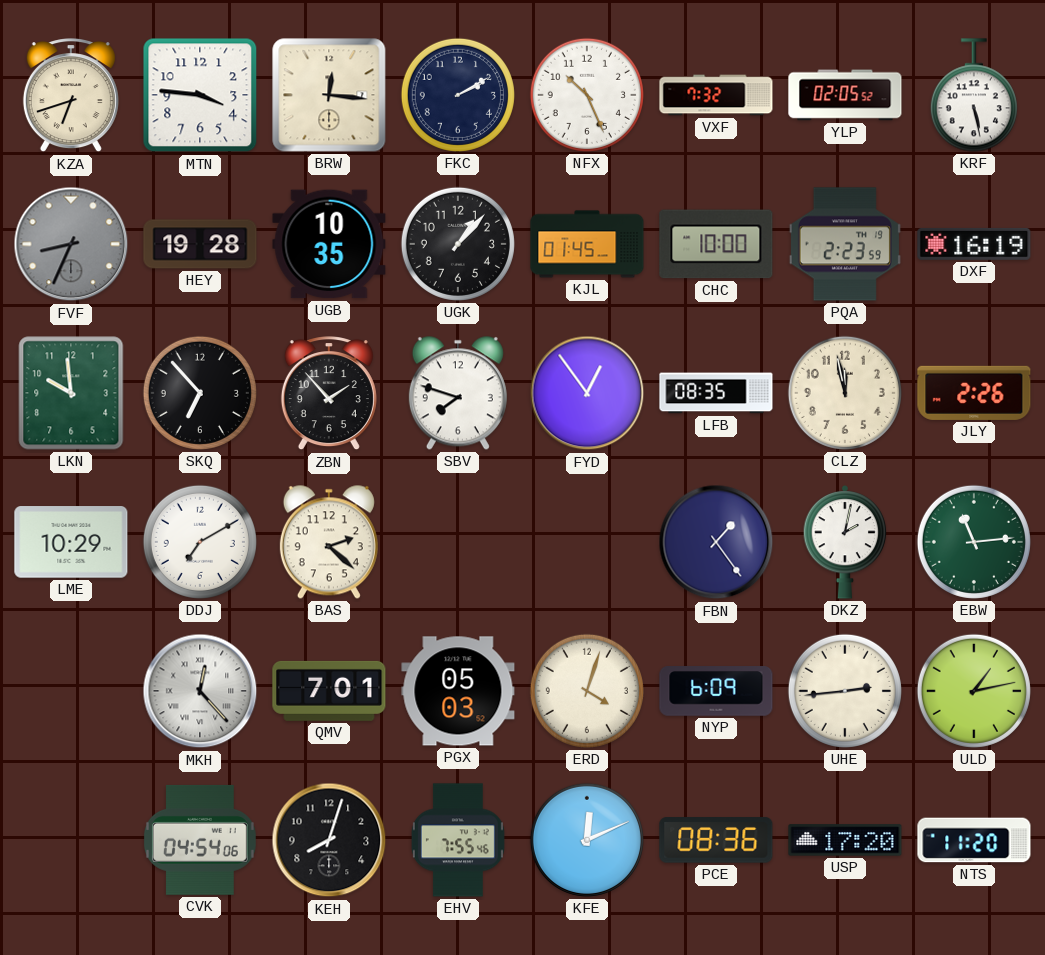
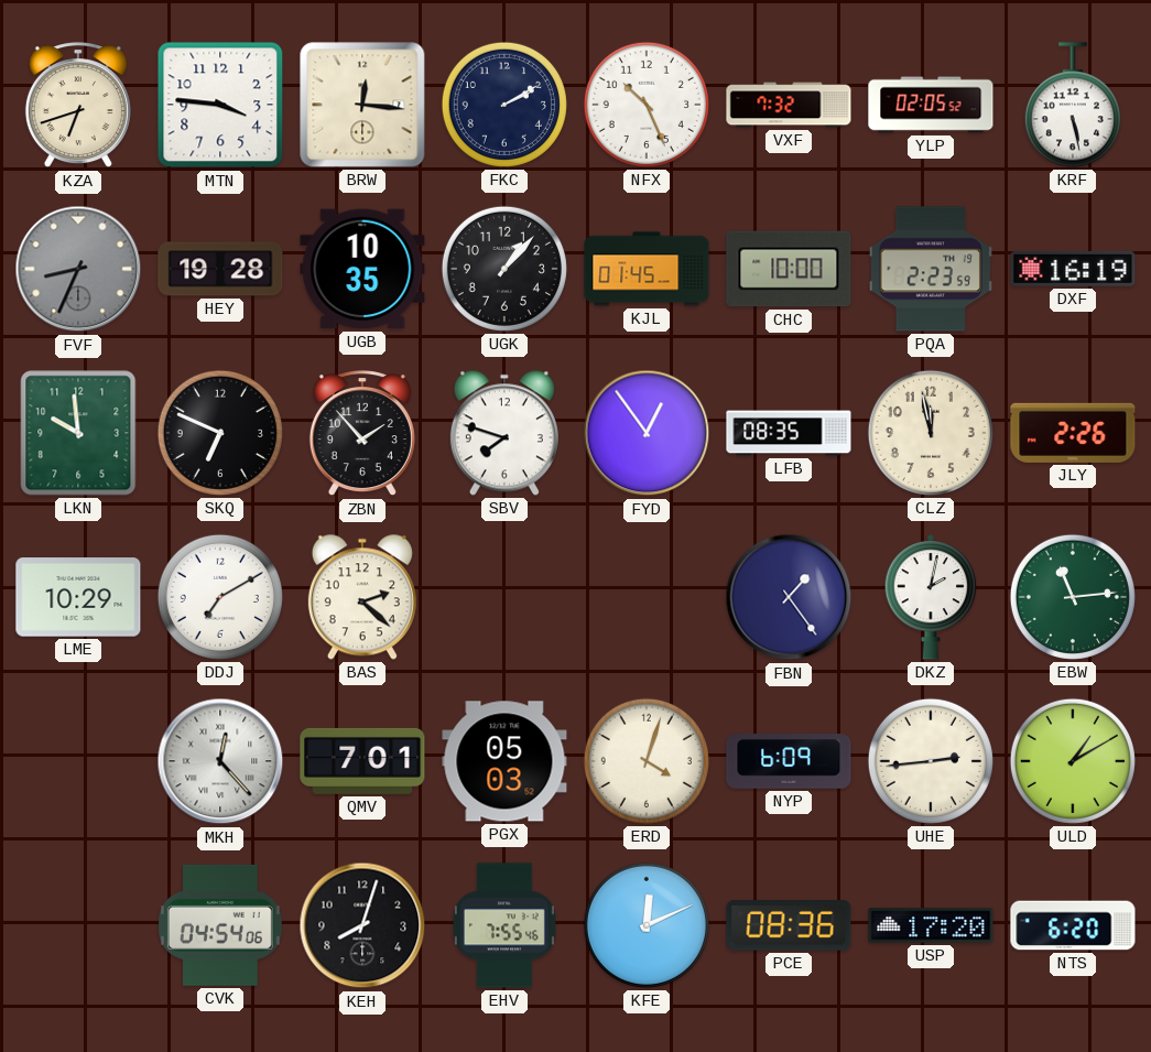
SKQ: 6:53 -> 6:49
ULD: 1:13 -> 1:10
NTS: 11:20 -> 6:20
